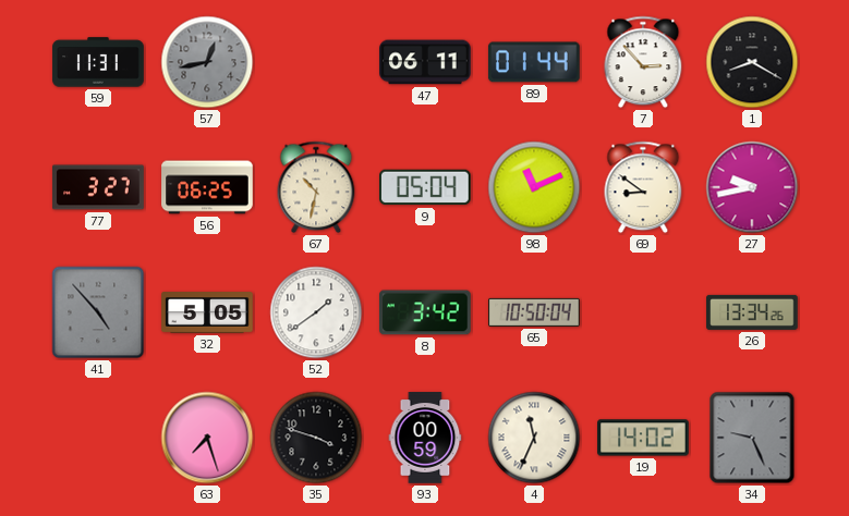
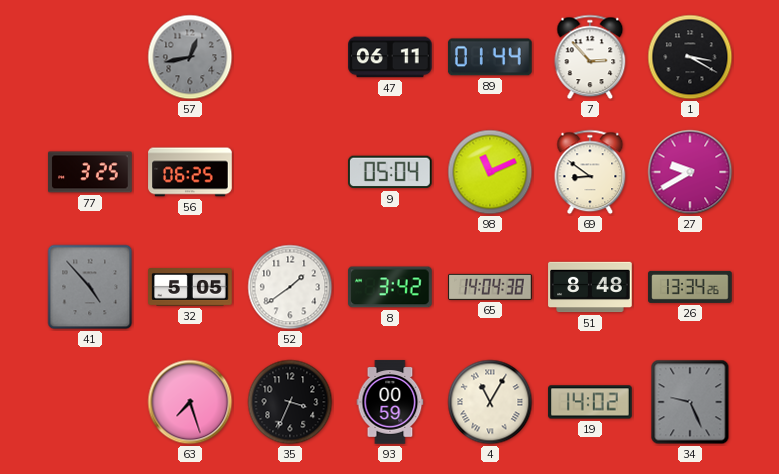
59: 11:31 -> none
1: 8:20 -> 3:20
77: 3:27 -> 3:25
67: 10:32 -> none
27: 9:43 -> 9:40
65: 10:50 -> 14:04
51: none -> 8:48
35: 3:48 -> 3:34
4: 11:34 -> 11:05
